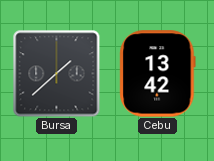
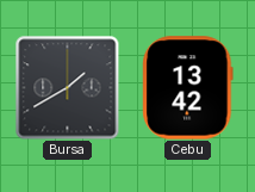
Bursa: 1:38 -> 1:40
